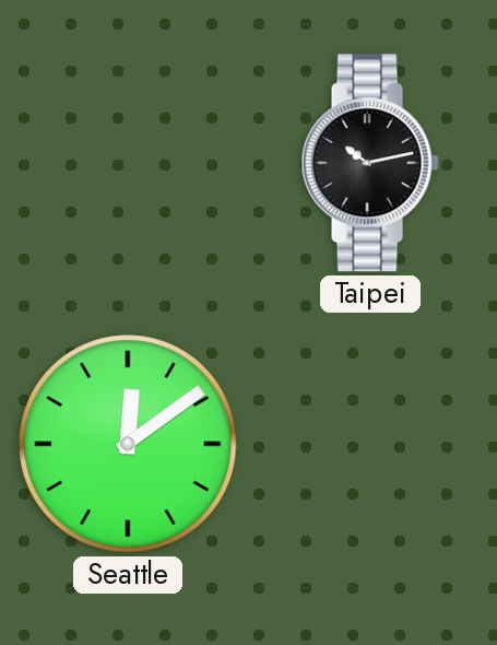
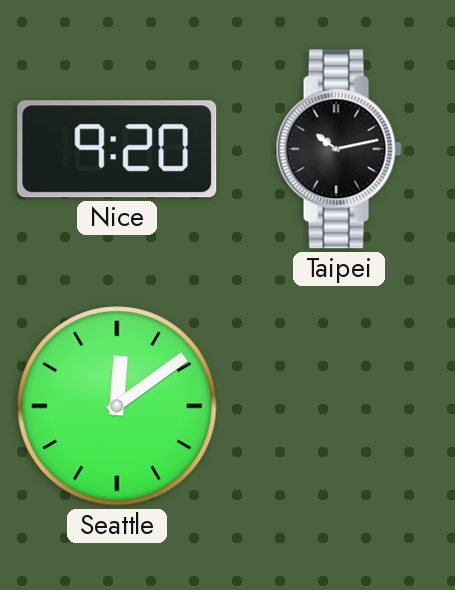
Nice: none -> 9:20
